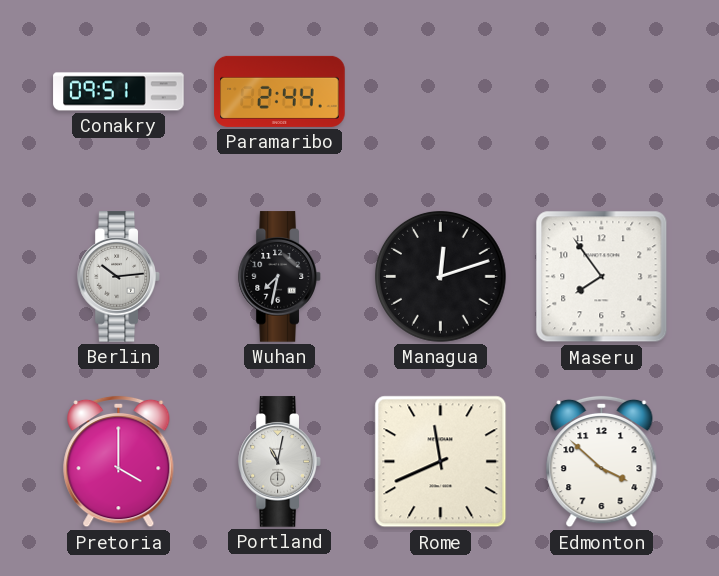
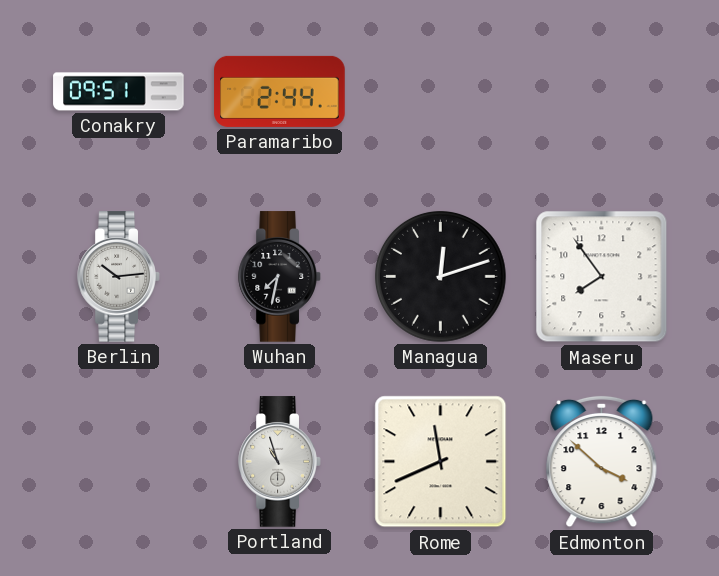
Pretoria: 4:00 -> none
Portland: 11:02 -> 10:57
